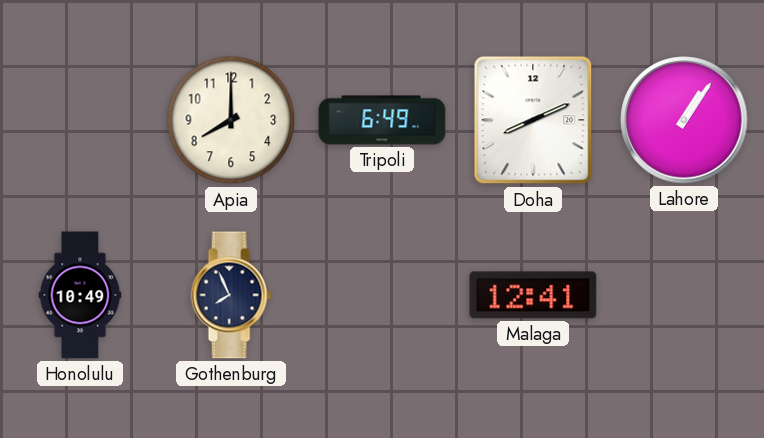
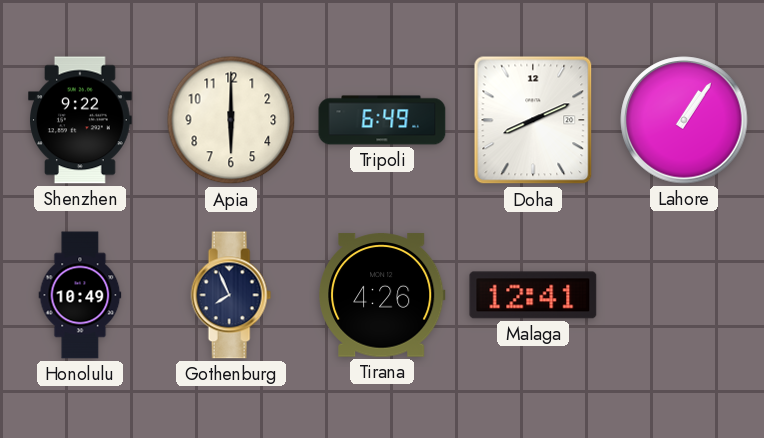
Shenzhen: none -> 9:22
Apia: 8:00 -> 6:00
Tirana: none -> 4:26
